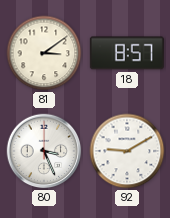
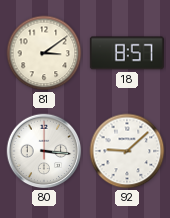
80: 3:26 -> 3:16
92: 9:10 -> 9:08
